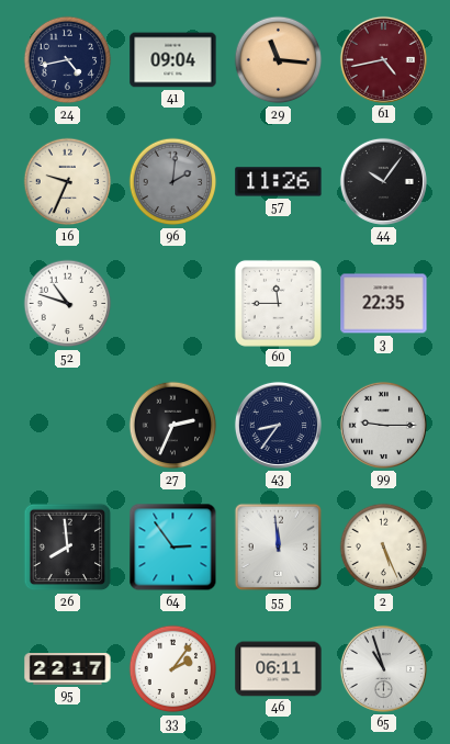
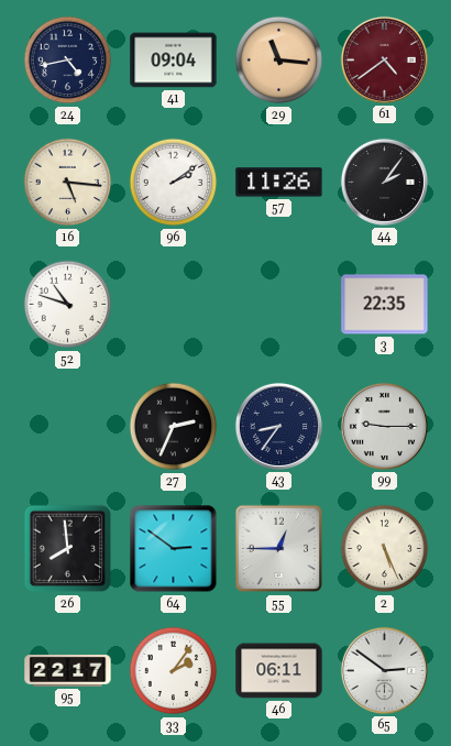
61: 4:43 -> 4:39
16: 9:34 -> 5:16
96: 2:01 -> 2:09
96 dial: grey -> white
44: 10:06 -> 2:06
60: 11:45 -> none
64: 2:54 -> 2:51
55: 11:59 -> 12:45
65: 10:57 -> 2:51
